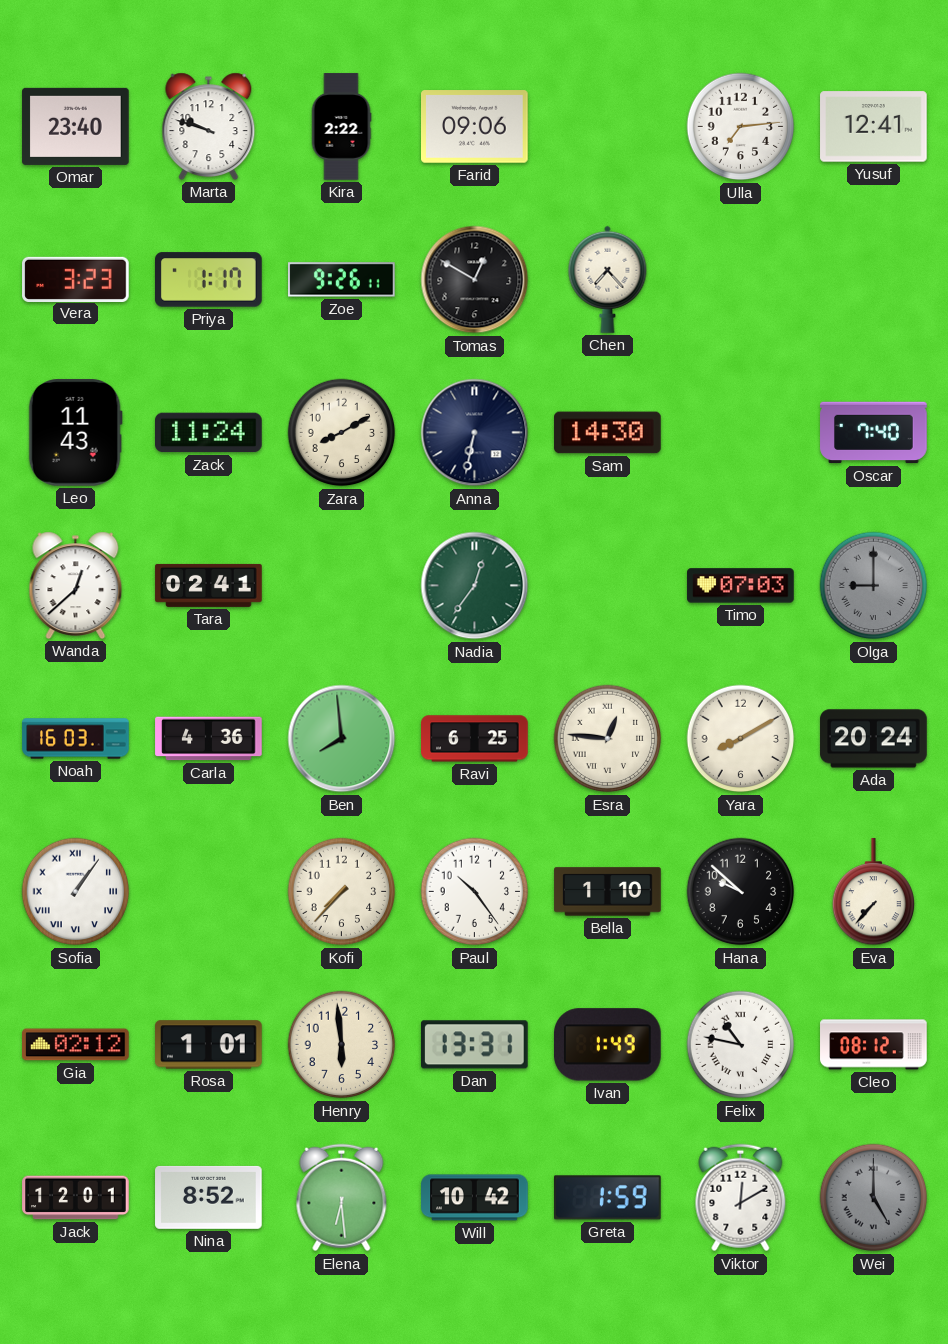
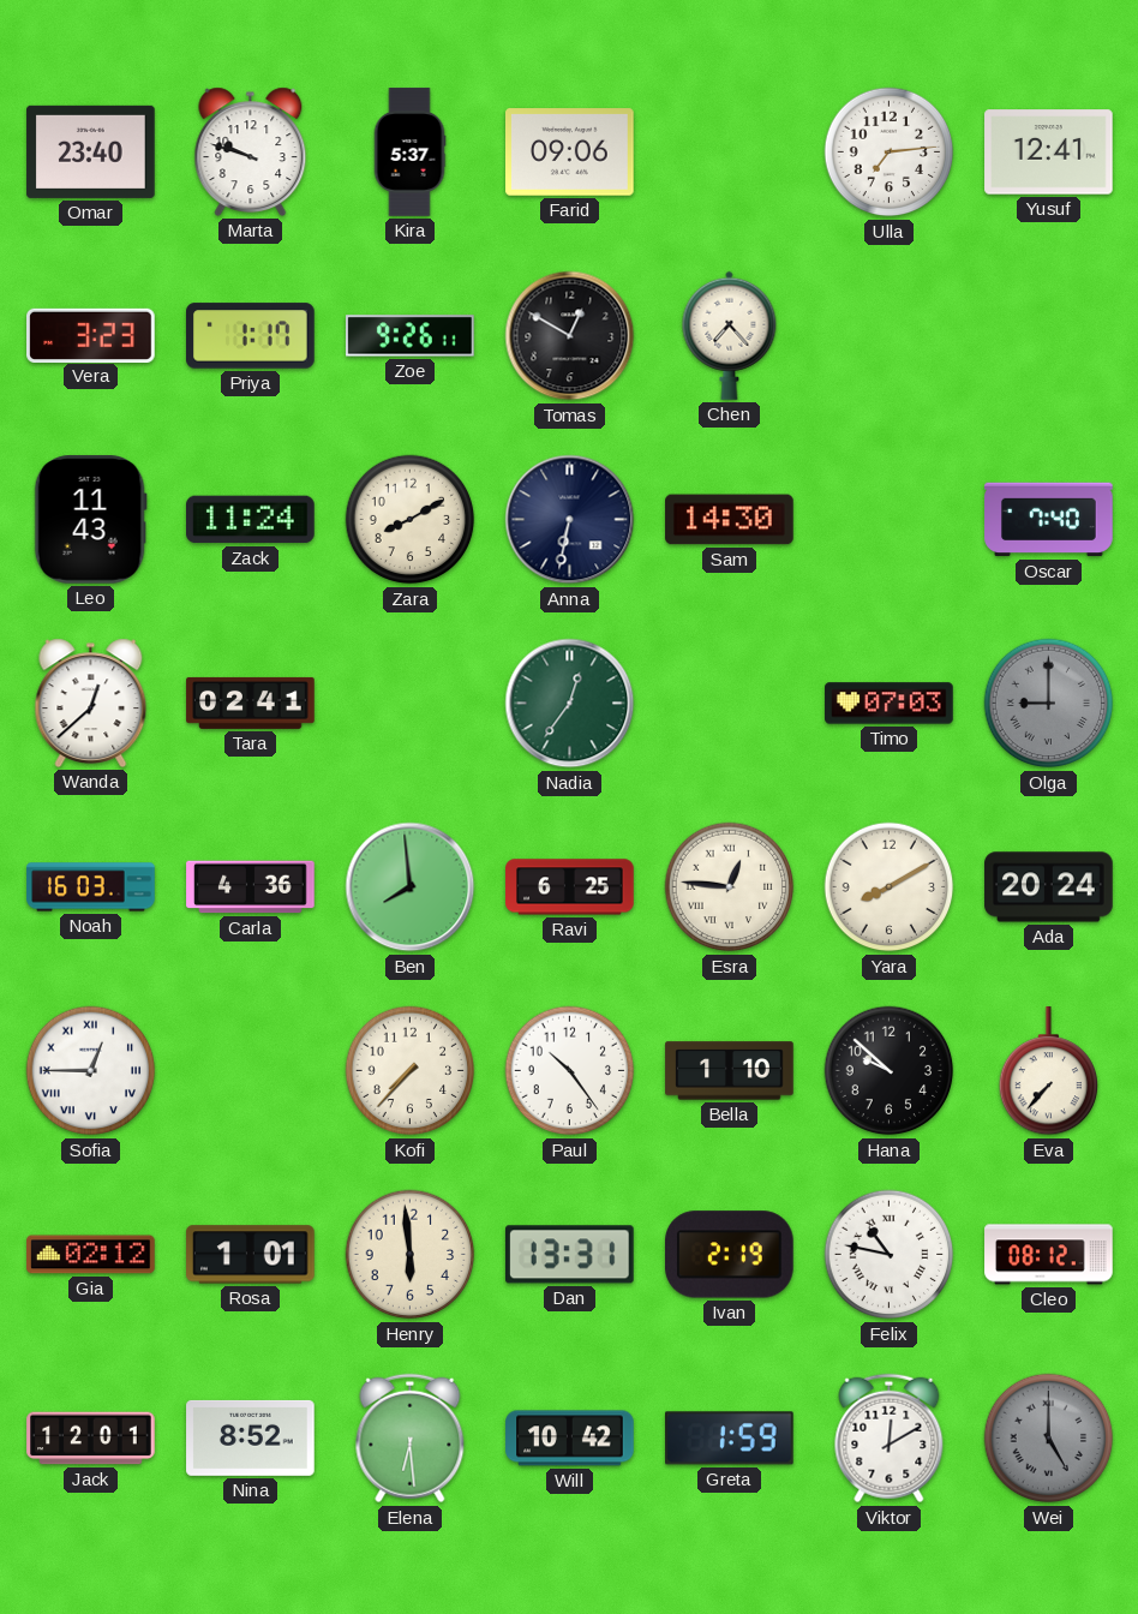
Kira: 2:22 -> 5:37
Sofia: 1:06 -> 12:45
Ivan: 1:49 -> 2:19
